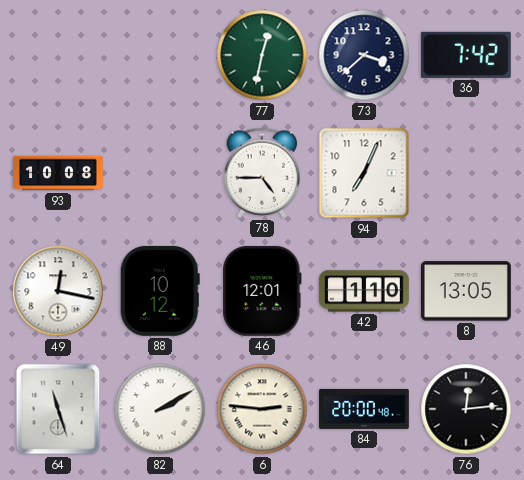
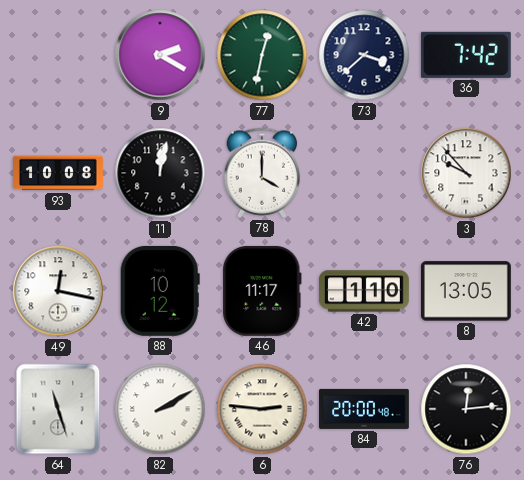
9: none -> 2:20
11: none -> 12:02
78: 4:45 -> 4:00
94: 7:04 -> none
3: none -> 9:53
46: 12:01 -> 11:17
